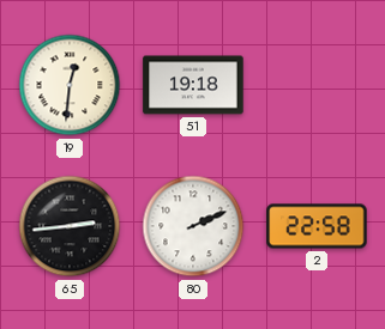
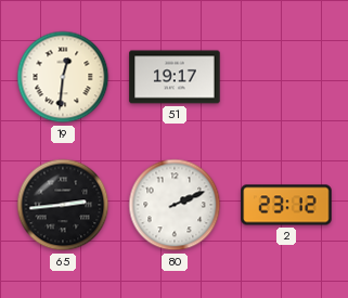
51: 19:18 -> 19:17
2: 22:58 -> 23:12
